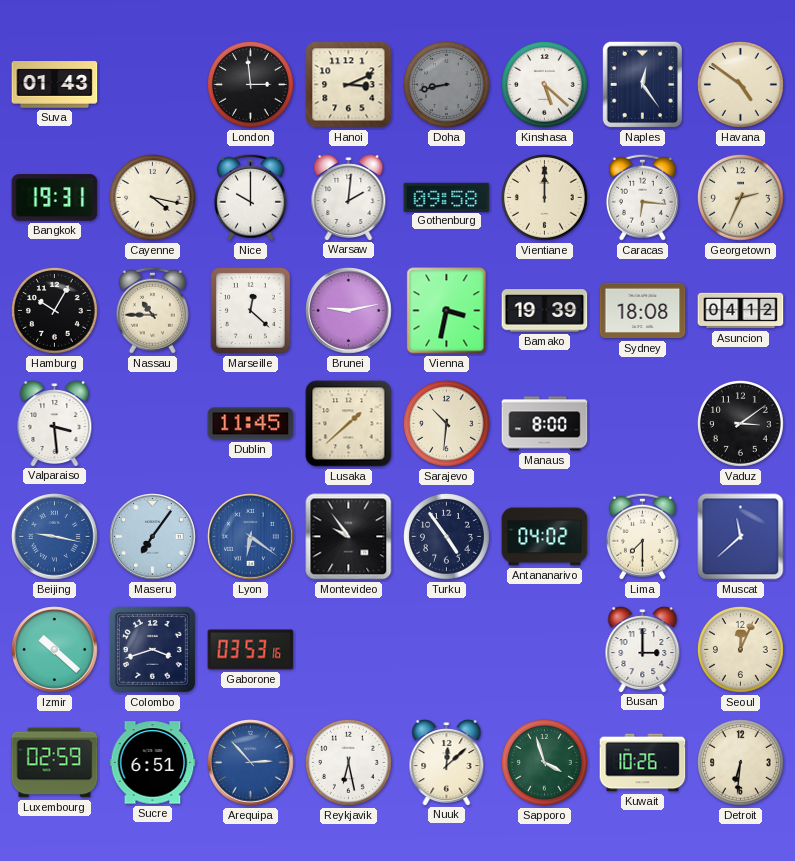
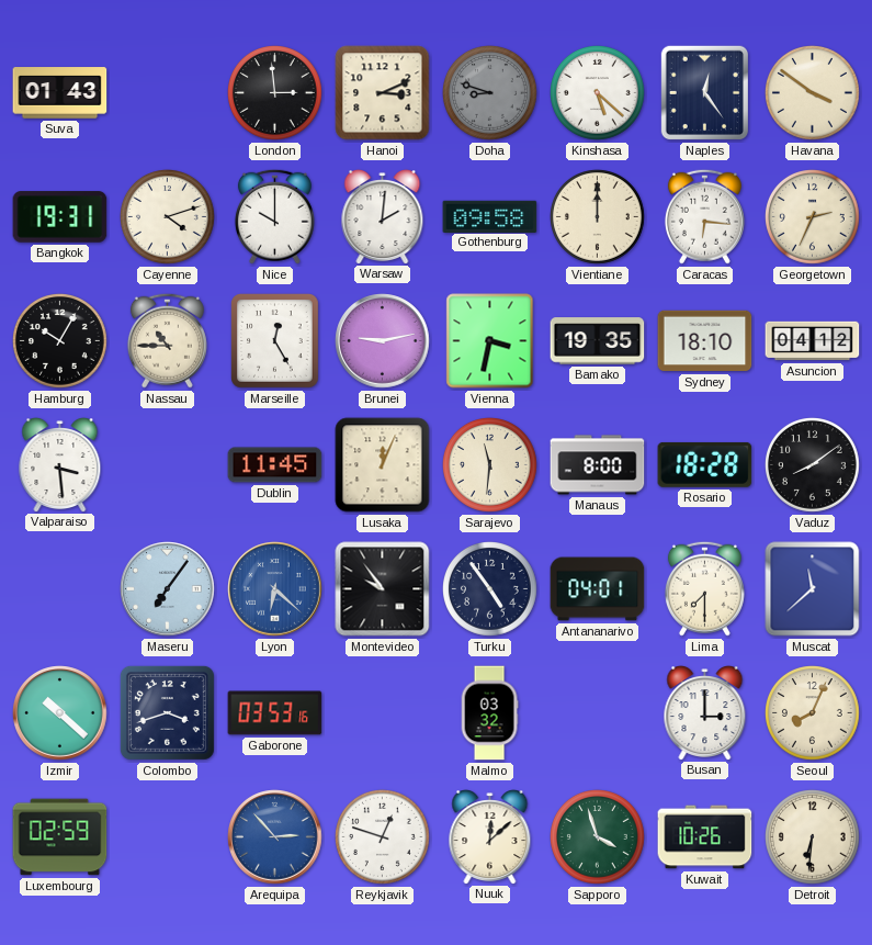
Doha: 8:43 -> 8:48
Havana: 4:51 -> 3:51
Cayenne: 4:17 -> 4:12
Marseille: 12:22 -> 12:25
Bamako: 19:39 -> 19:35
Sydney: 18:08 -> 18:10
Lusaka: 1:38 -> 12:04
Sarajevo: 10:31 -> 11:31
Rosario: none -> 18:28
Vaduz: 3:09 -> 8:09
Beijing: 9:17 -> none
Lyon: 6:21 -> 6:22
Antananarivo: 04:02 -> 04:01
Malmo: none -> 03:32
Seoul: 12:04 -> 8:04
Sucre: 6:51 -> none
Reykjavik: 6:28 -> 12:48
